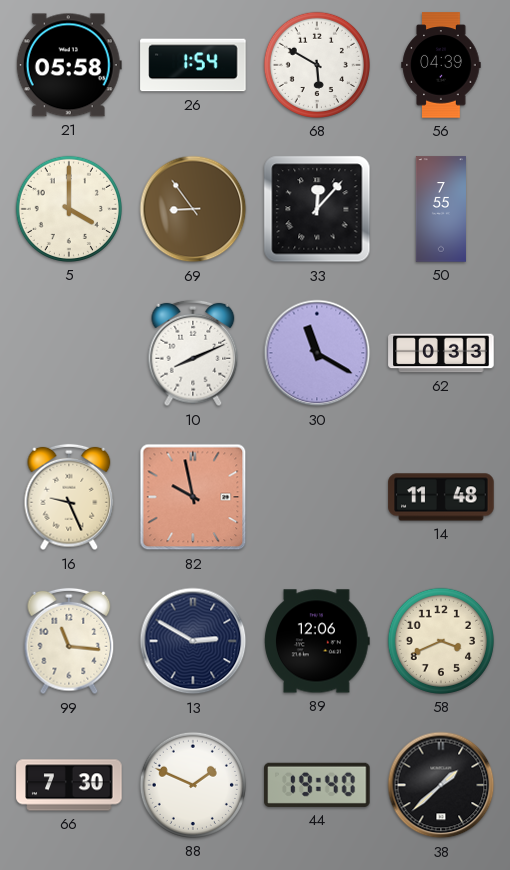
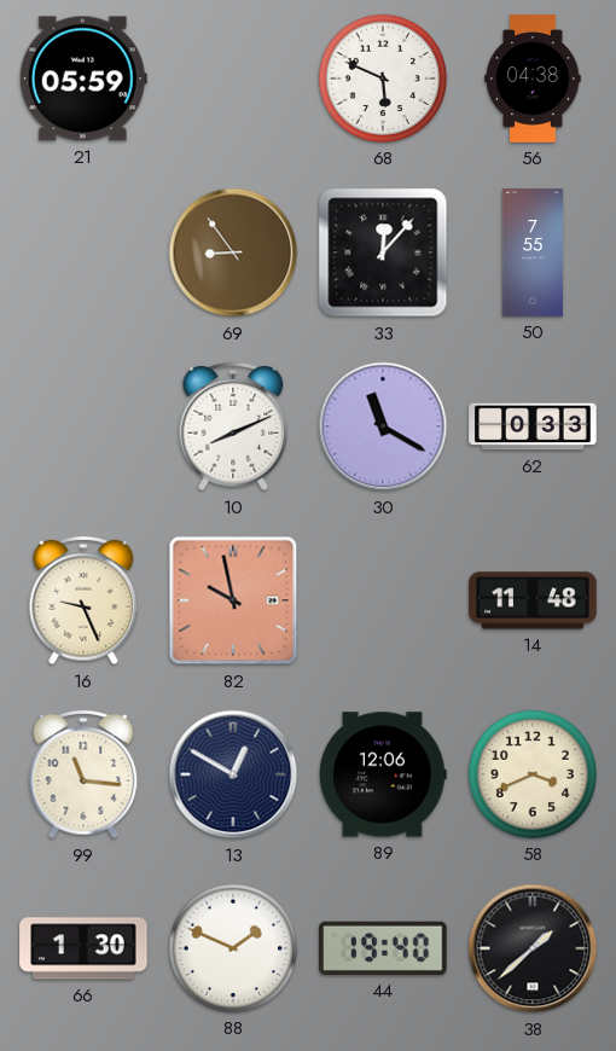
21: 05:58 -> 05:59
26: 1:54 -> none
68: 5:50 -> 5:49
56: 04:39 -> 04:38
5: 4:00 -> none
13: 2:50 -> 12:50
66: 7:30 -> 1:30
